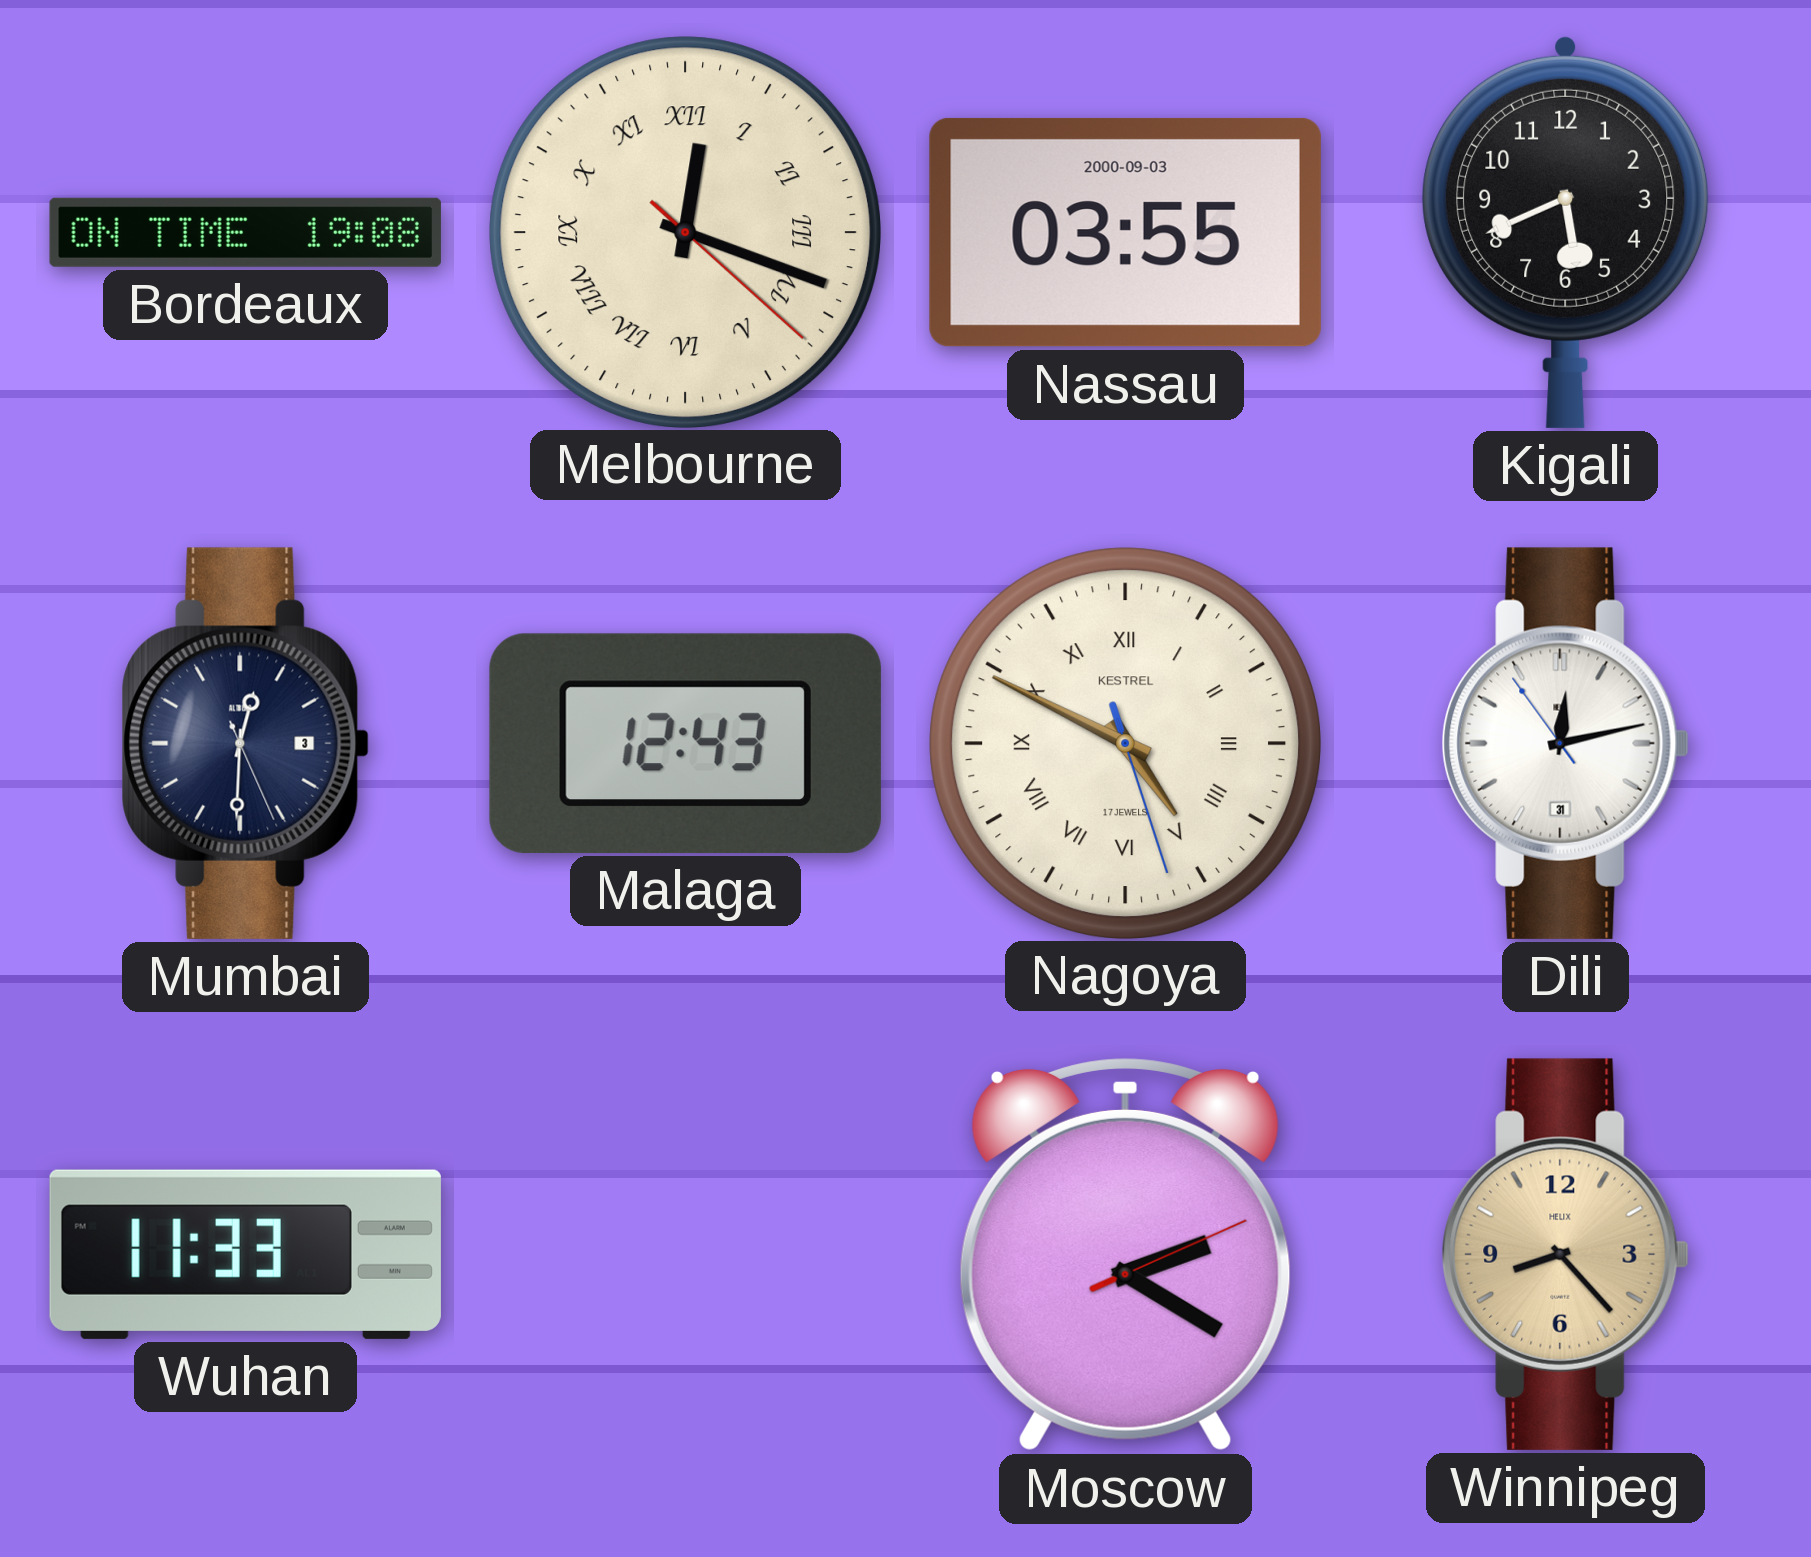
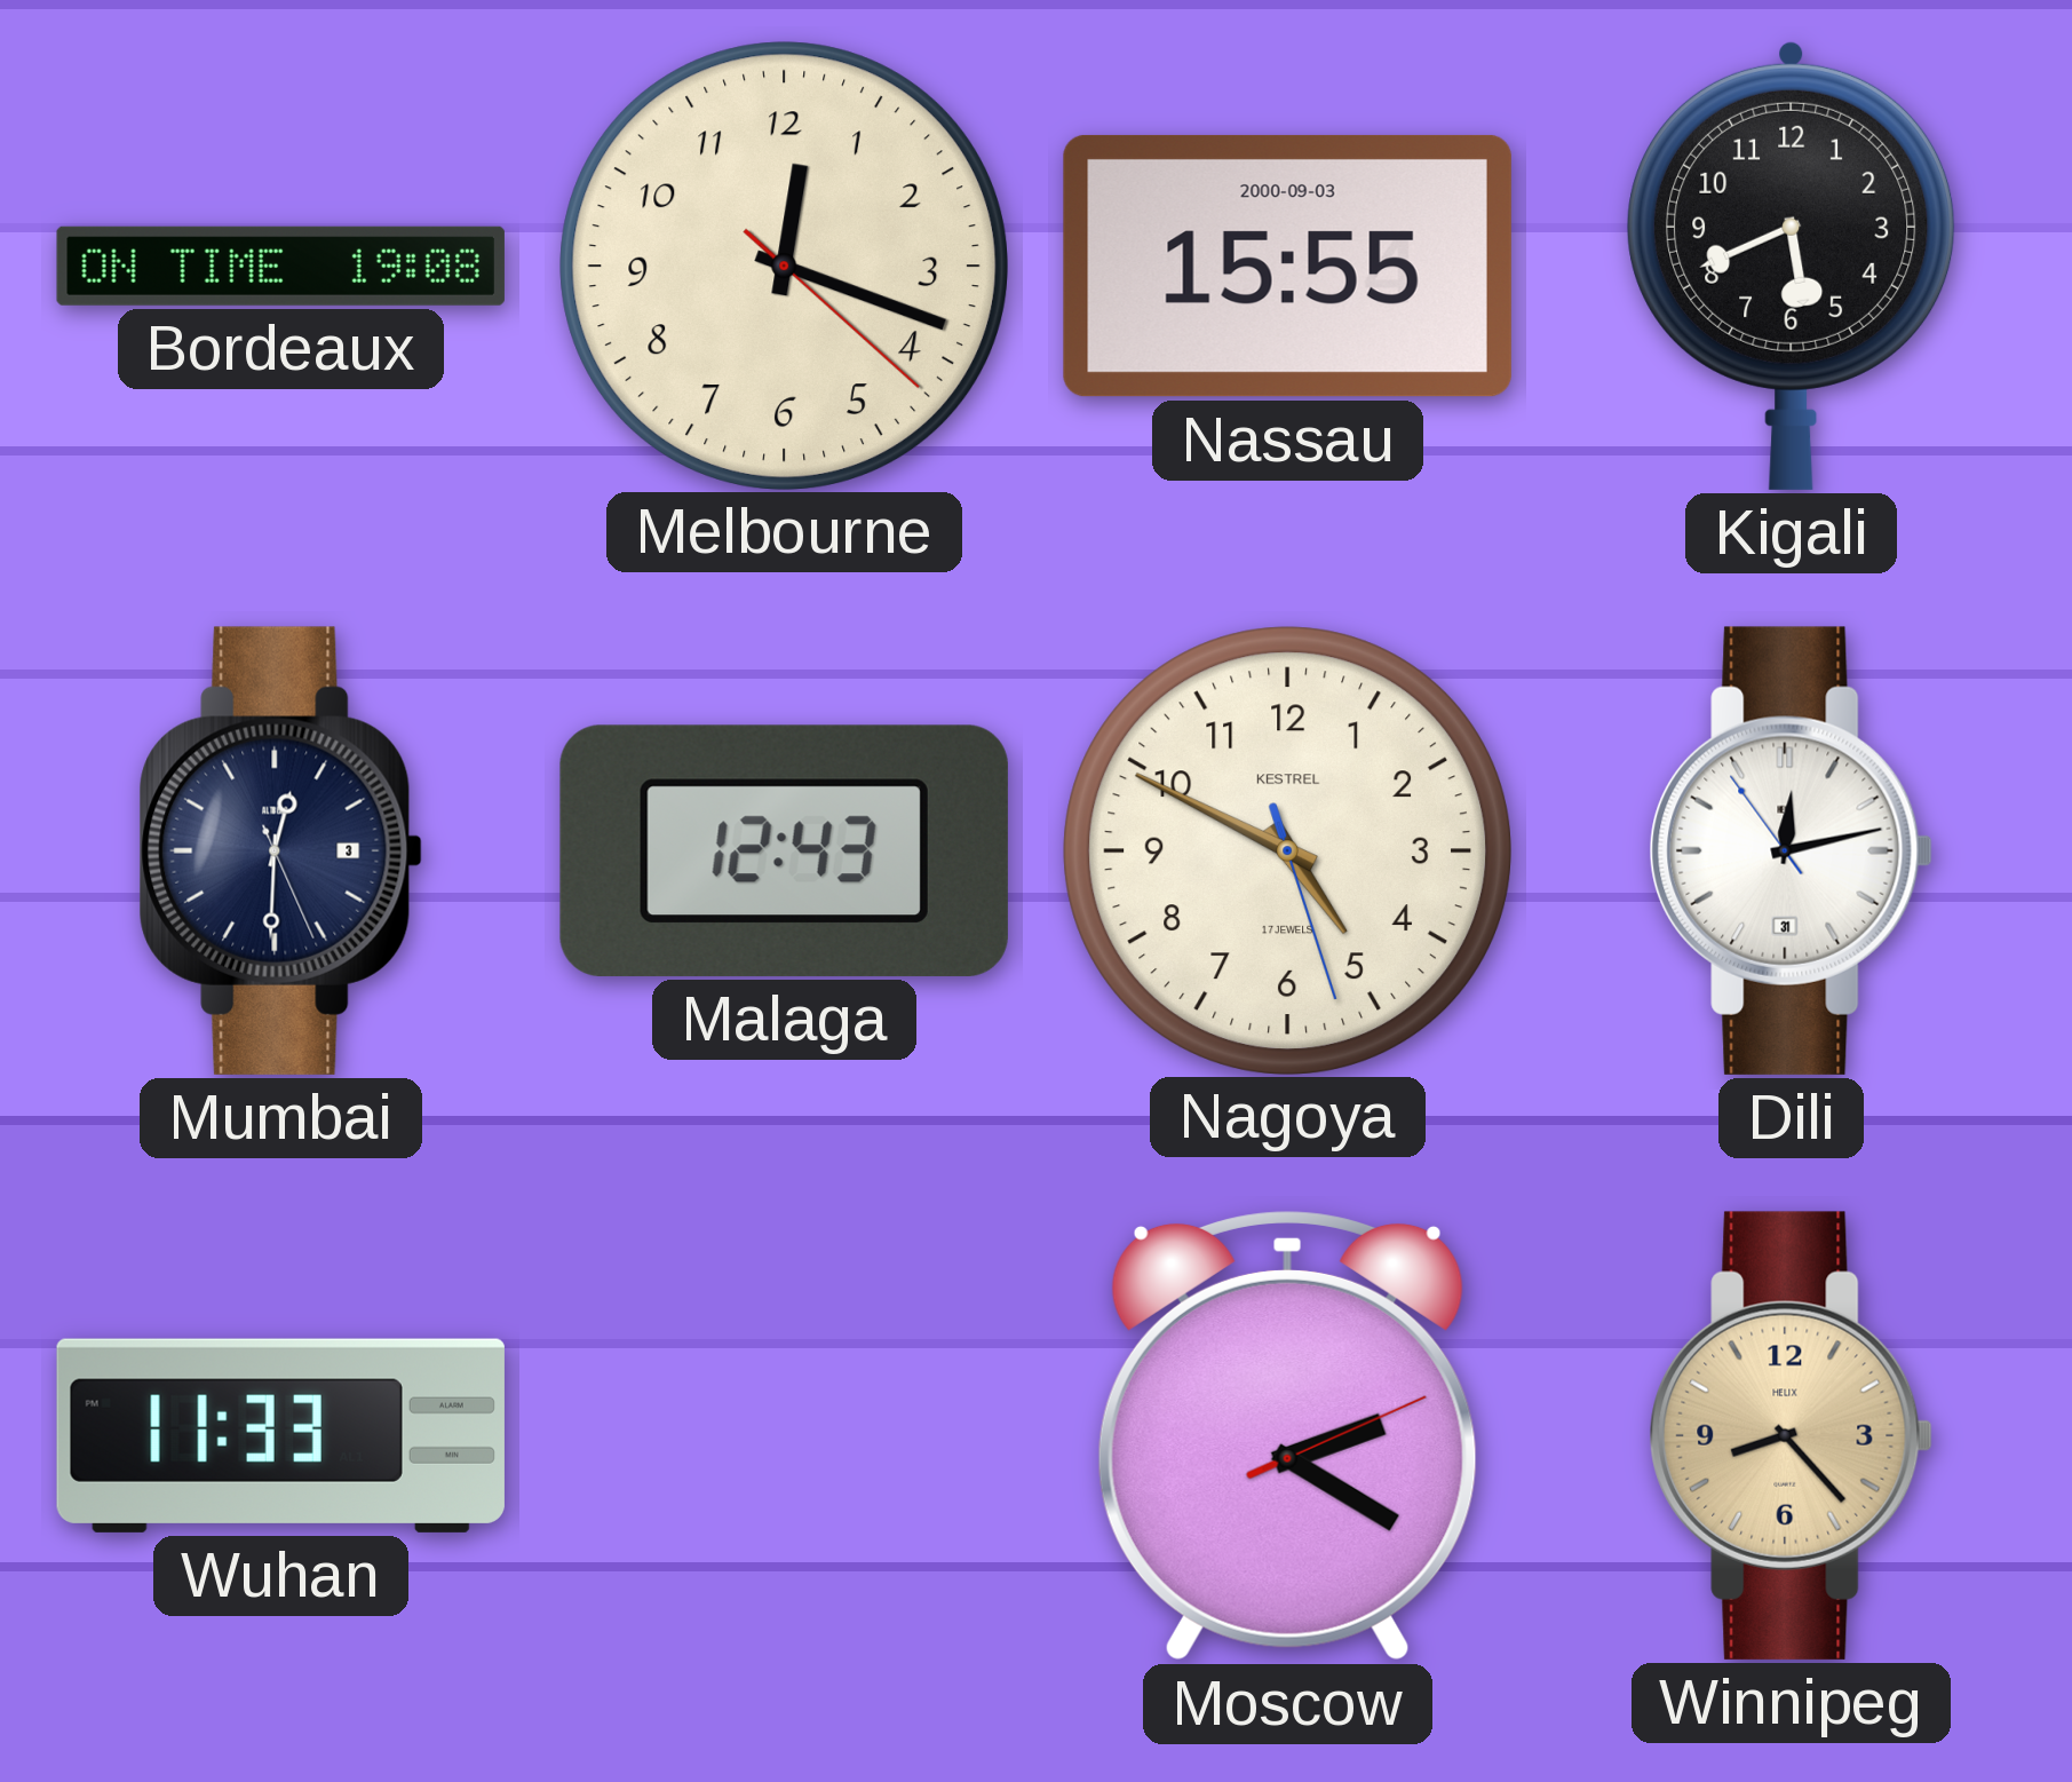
Melbourne numerals: Roman -> Arabic
Nassau: 03:55 -> 15:55
Nagoya numerals: Roman -> Arabic
